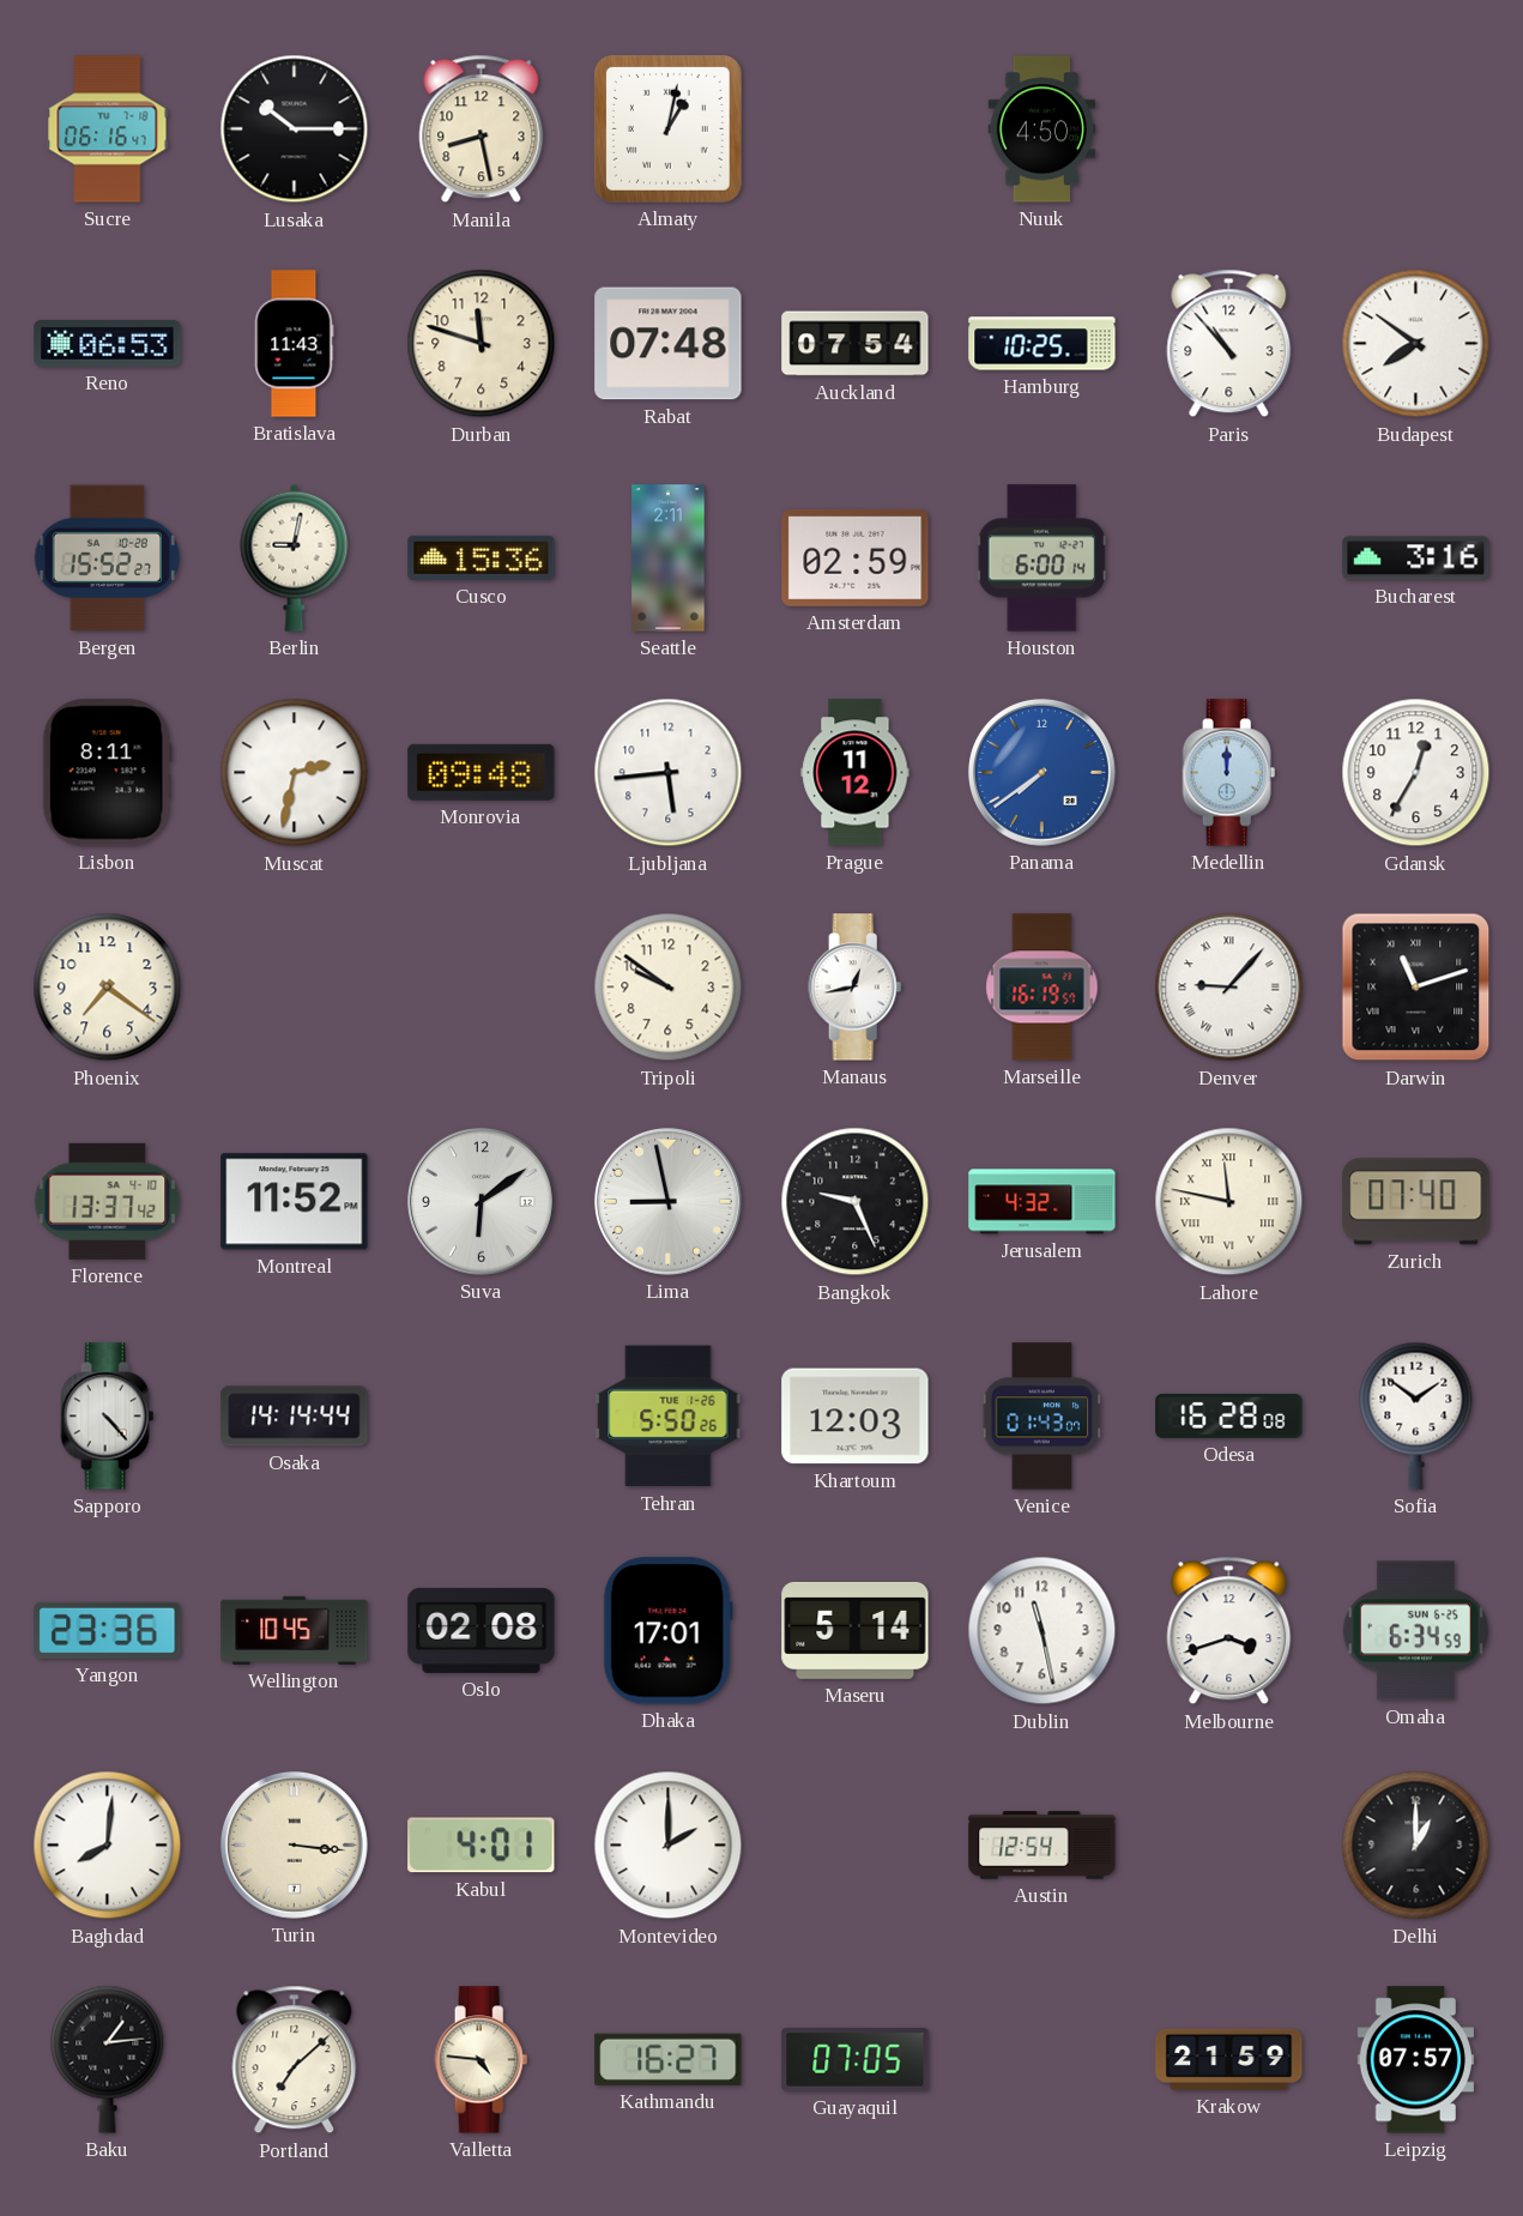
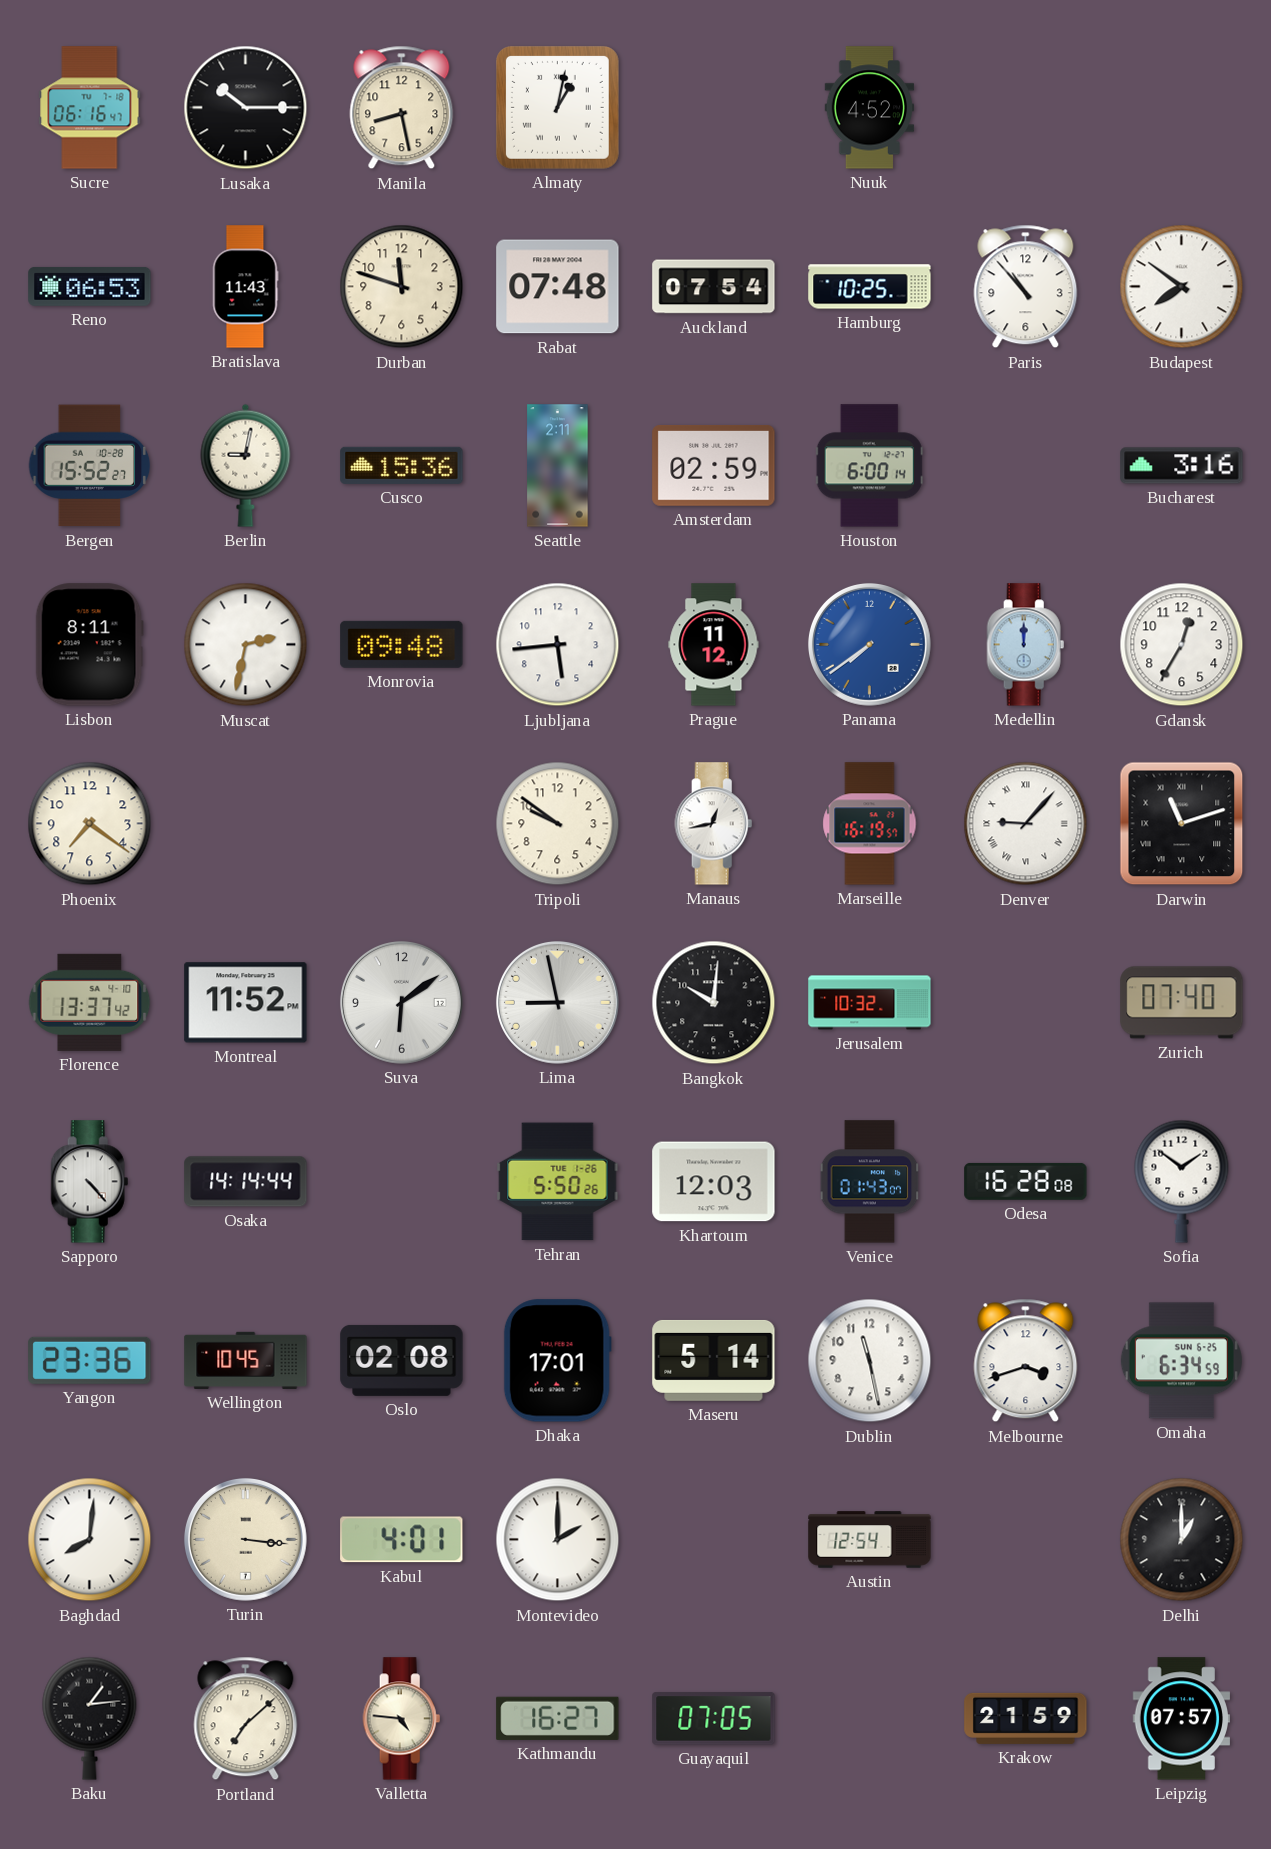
Nuuk: 4:50 -> 4:52
Bangkok: 9:26 -> 10:01
Jerusalem: 4:32 -> 10:32
Lahore: 11:47 -> none
